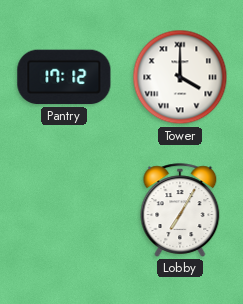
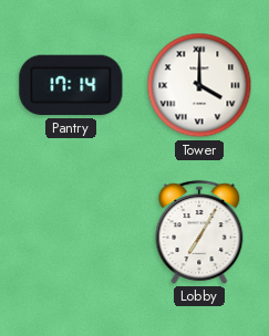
Pantry: 17:12 -> 17:14
